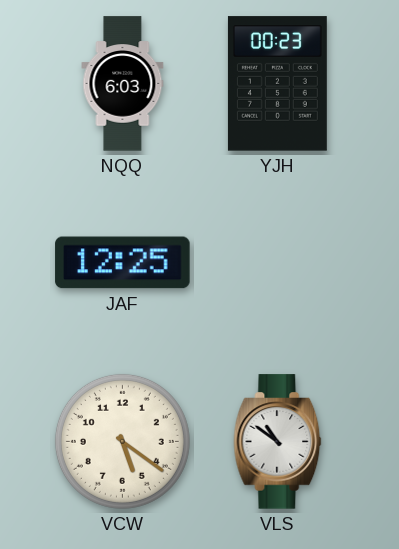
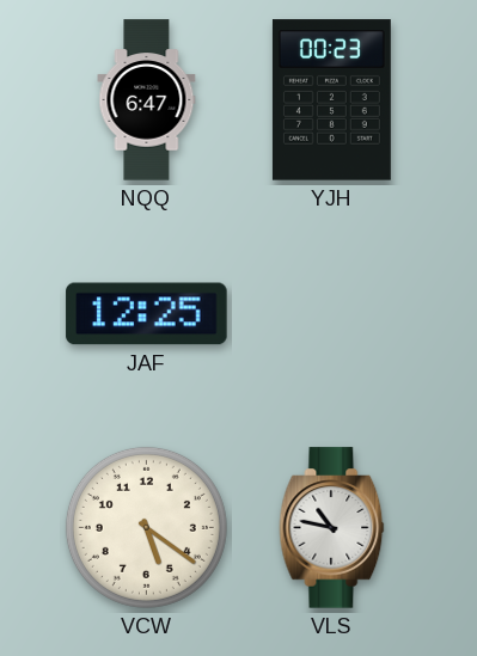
NQQ: 6:03 -> 6:47
VLS: 10:51 -> 10:47
